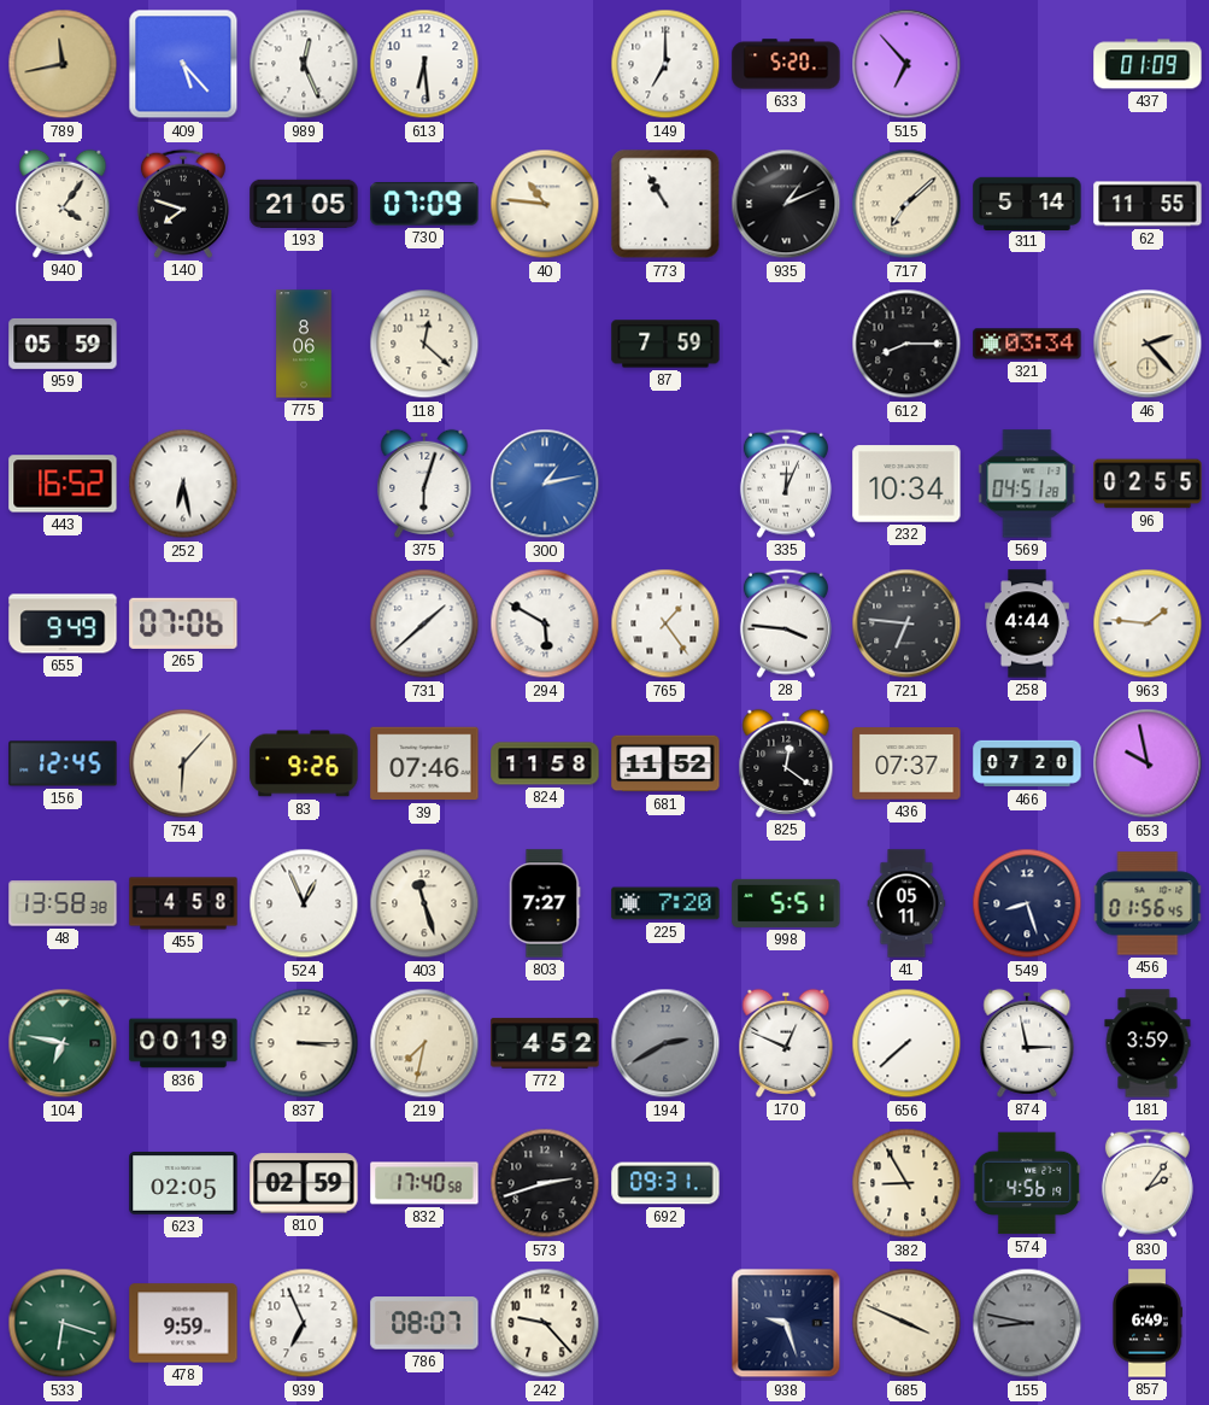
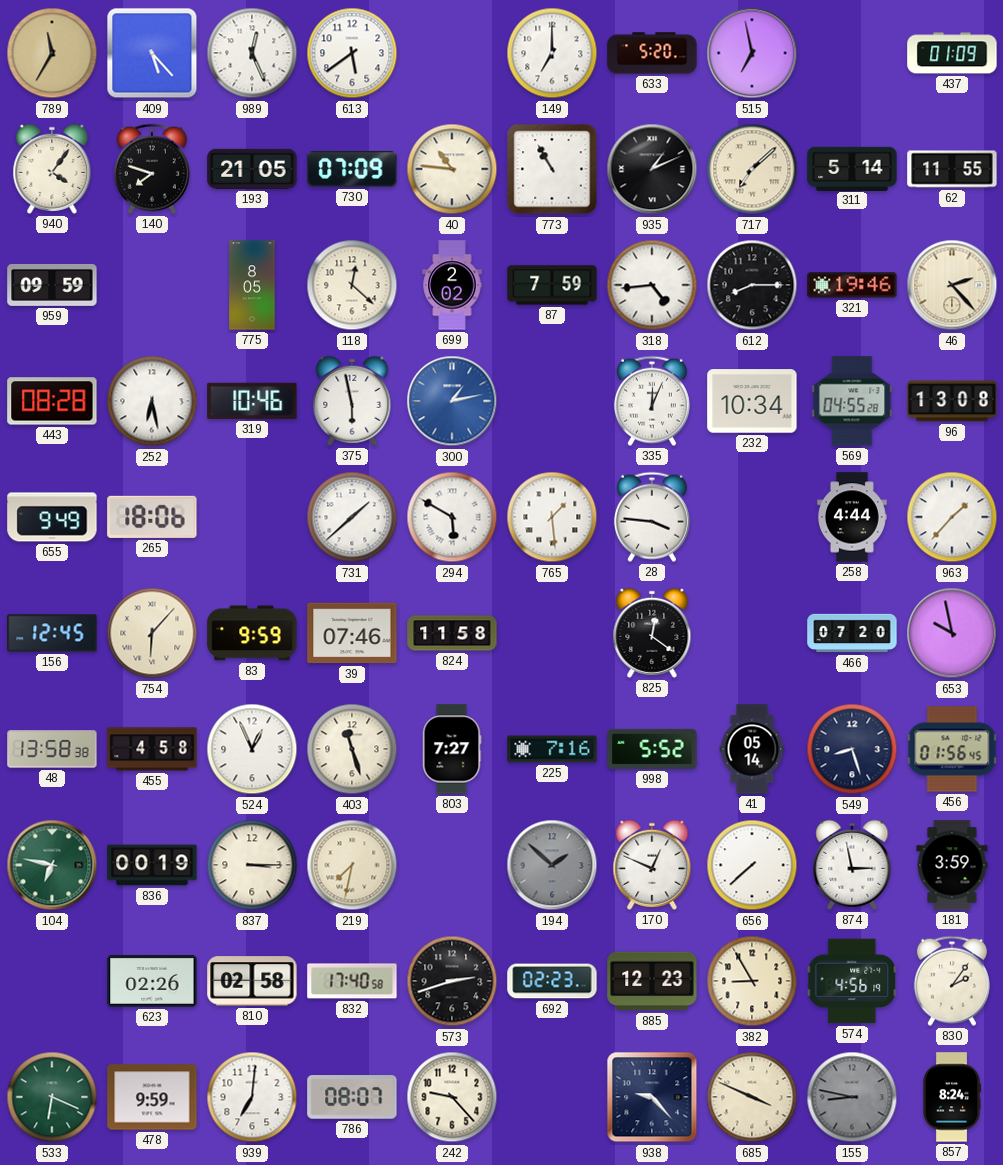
789: 11:43 -> 11:35
613: 6:29 -> 5:39
515: 6:53 -> 6:58
959: 05:59 -> 09:59
775: 8:06 -> 8:05
699: none -> 2:02
318: none -> 4:44
321: 03:34 -> 19:46
443: 16:52 -> 08:28
319: none -> 10:46
375: 6:03 -> 5:58
569: 04:51 -> 04:55
96: 02:55 -> 13:08
265: 07:06 -> 18:06
765: 1:24 -> 1:29
721: 6:46 -> none
963: 1:46 -> 1:37
83: 9:26 -> 9:59
681: 11:52 -> none
436: 07:37 -> none
225: 7:20 -> 7:16
998: 5:51 -> 5:52
41: 05:11 -> 05:14
772: 4:52 -> none
194: 2:40 -> 1:52
623: 02:05 -> 02:26
810: 02:59 -> 02:58
692: 09:31 -> 02:23
885: none -> 12:23
533: 6:18 -> 6:19
939: 6:56 -> 7:01
938: 9:27 -> 9:23
857: 6:49 -> 8:24
